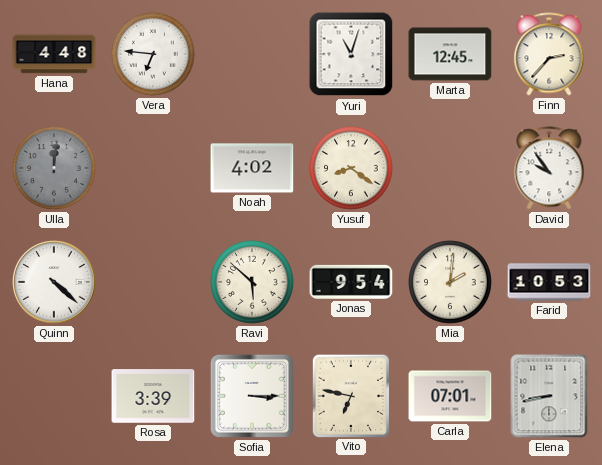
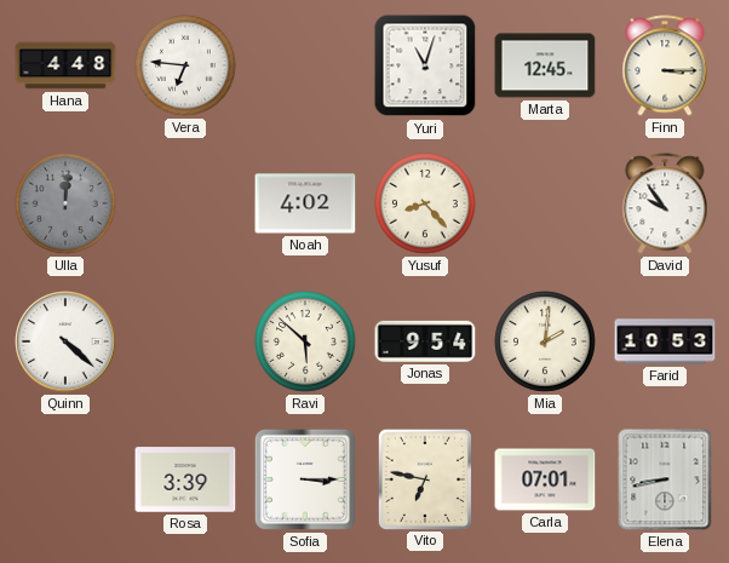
Finn: 2:37 -> 3:15
Yusuf: 8:21 -> 8:23
